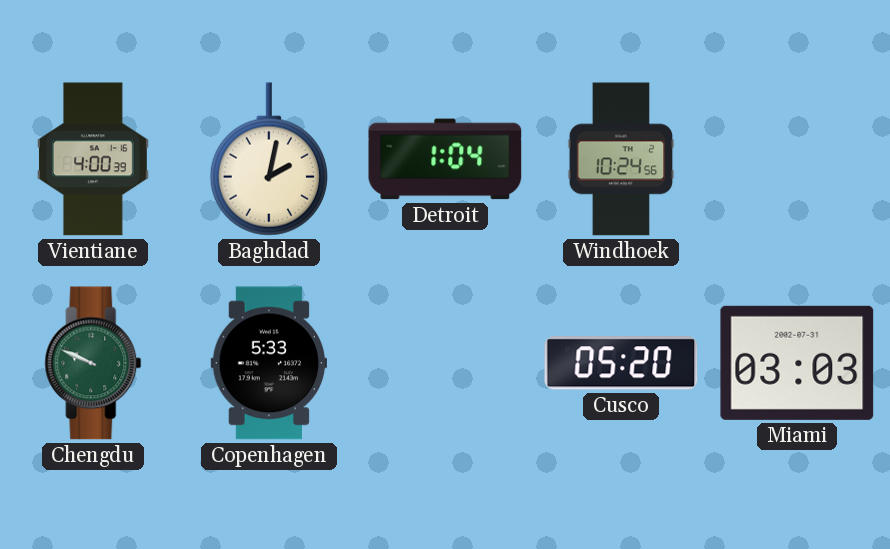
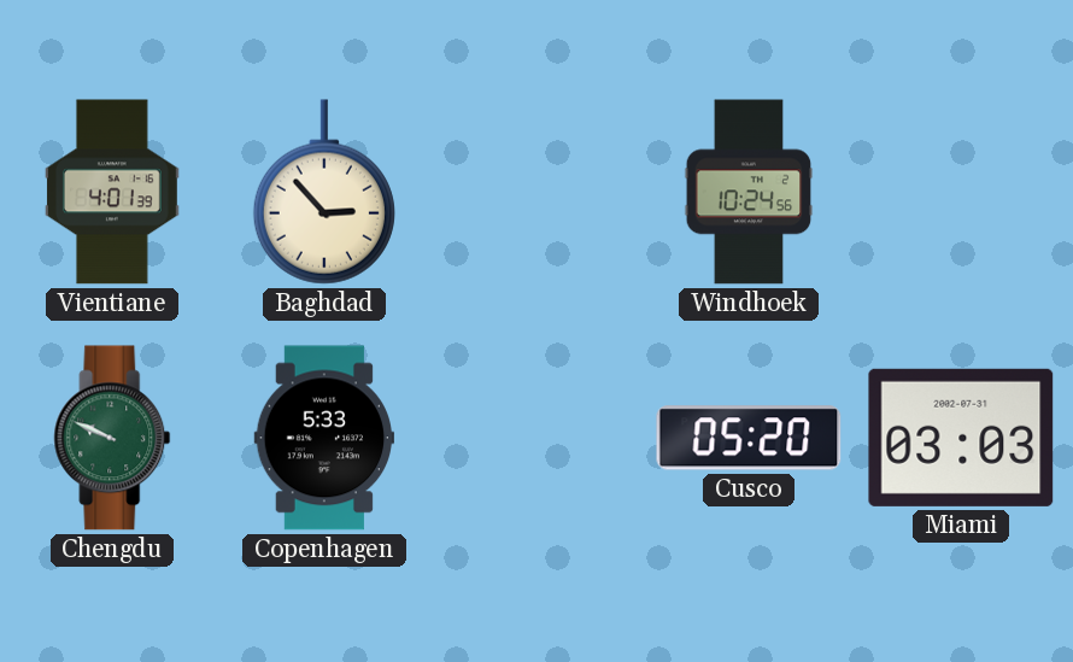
Vientiane: 4:00 -> 4:01
Baghdad: 2:02 -> 2:53
Detroit: 1:04 -> none
